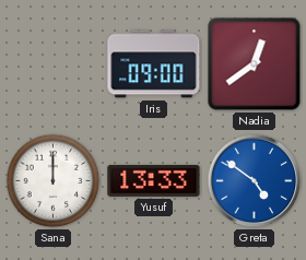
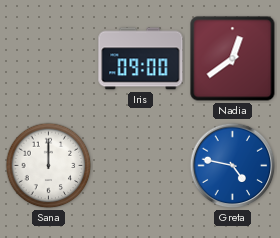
Yusuf: 13:33 -> none
Greta: 4:51 -> 4:47
